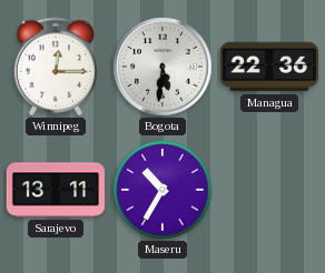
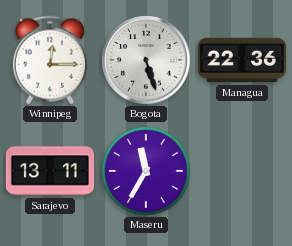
Bogota: 5:31 -> 5:27
Maseru: 10:35 -> 11:35
